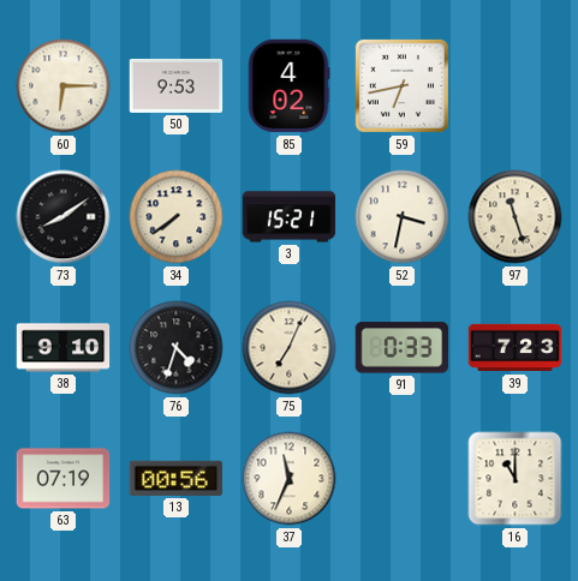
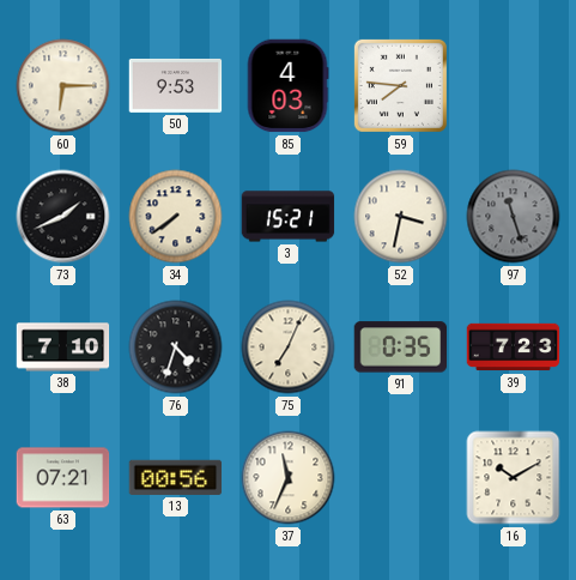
85: 4:02 -> 4:03
59: 6:43 -> 7:46
73: 8:09 -> 1:41
97 dial: cream -> grey
38: 9:10 -> 7:10
91: 0:33 -> 0:35
63: 07:19 -> 07:21
16: 11:00 -> 10:10
